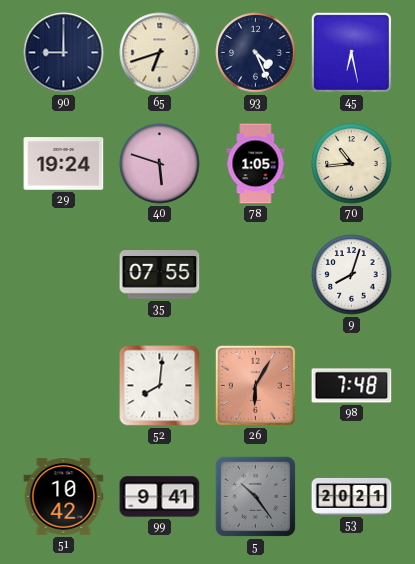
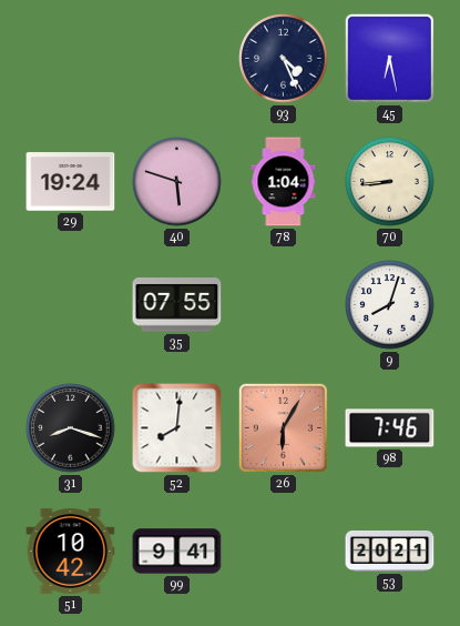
90: 9:00 -> none
65: 6:42 -> none
78: 1:05 -> 1:04
70: 10:44 -> 8:44
31: none -> 8:18
98: 7:48 -> 7:46
5: 10:24 -> none
